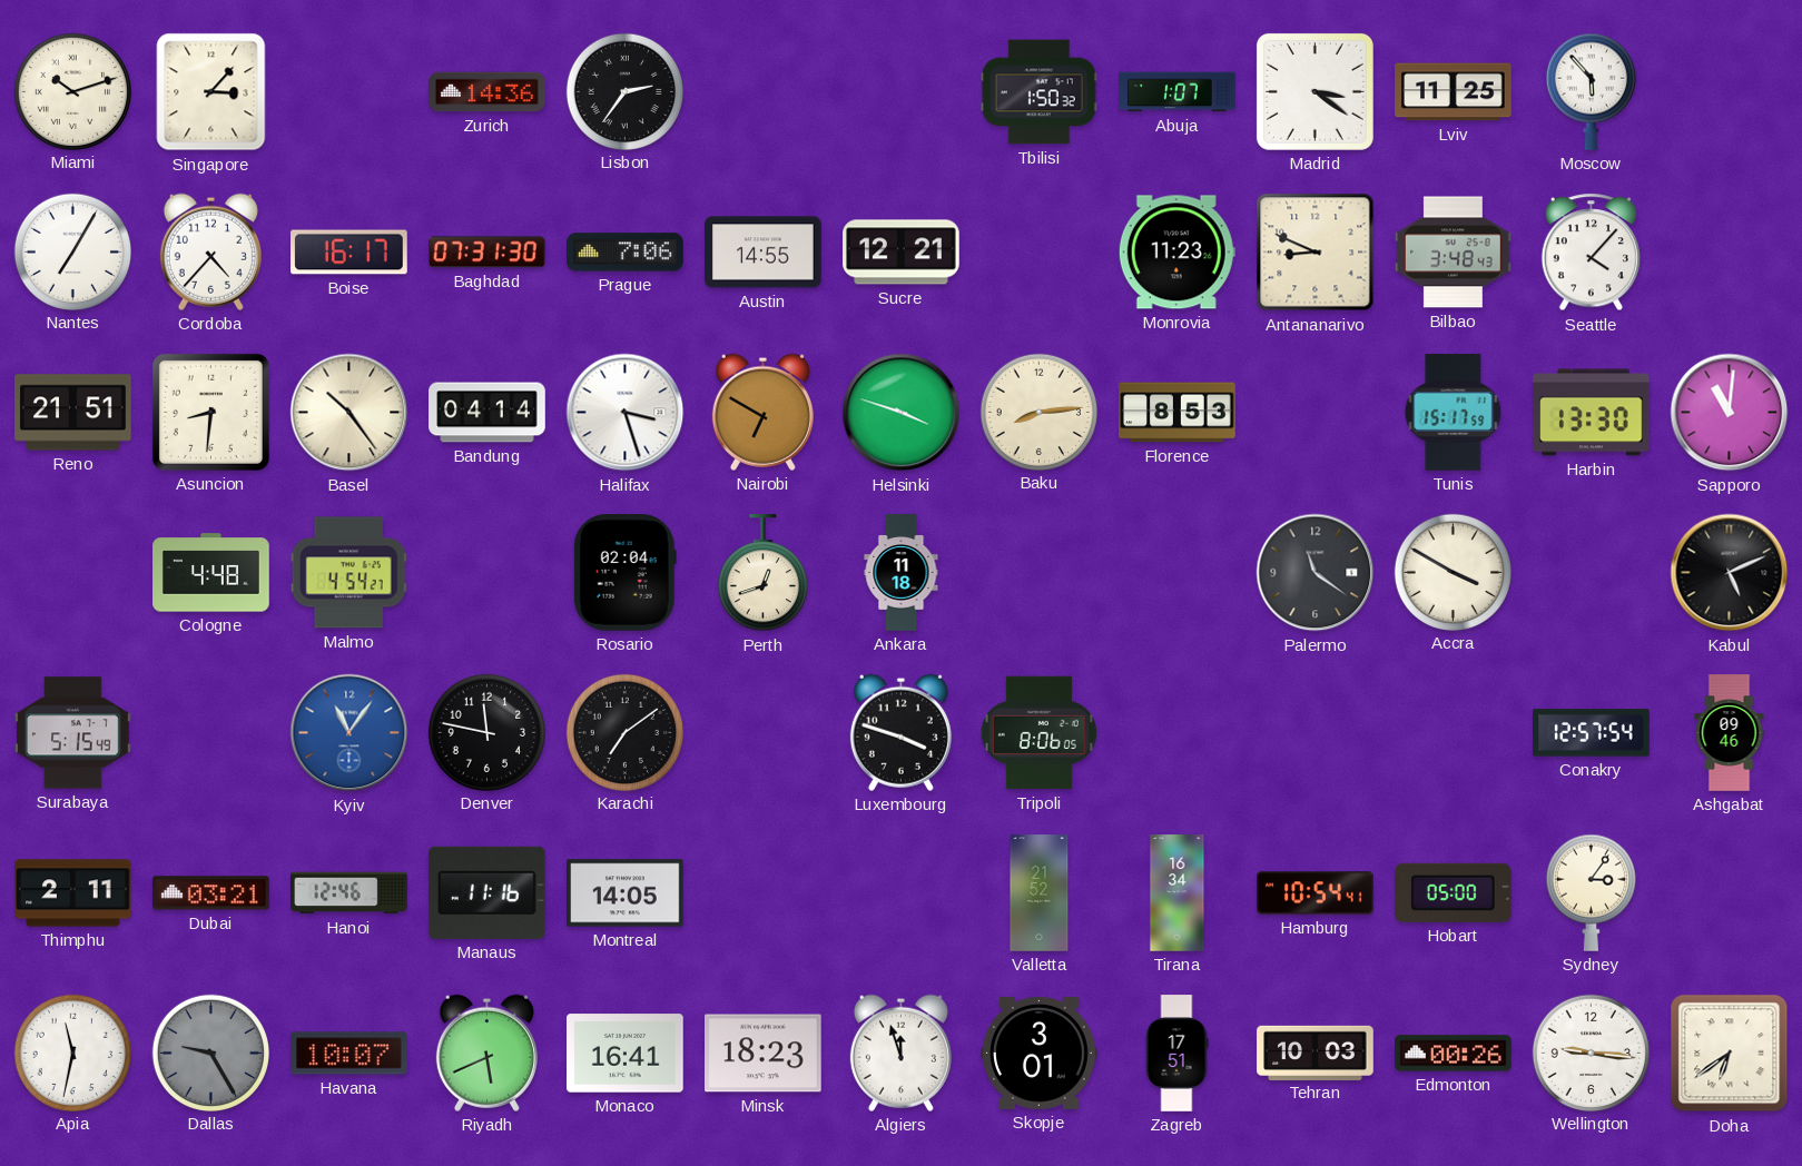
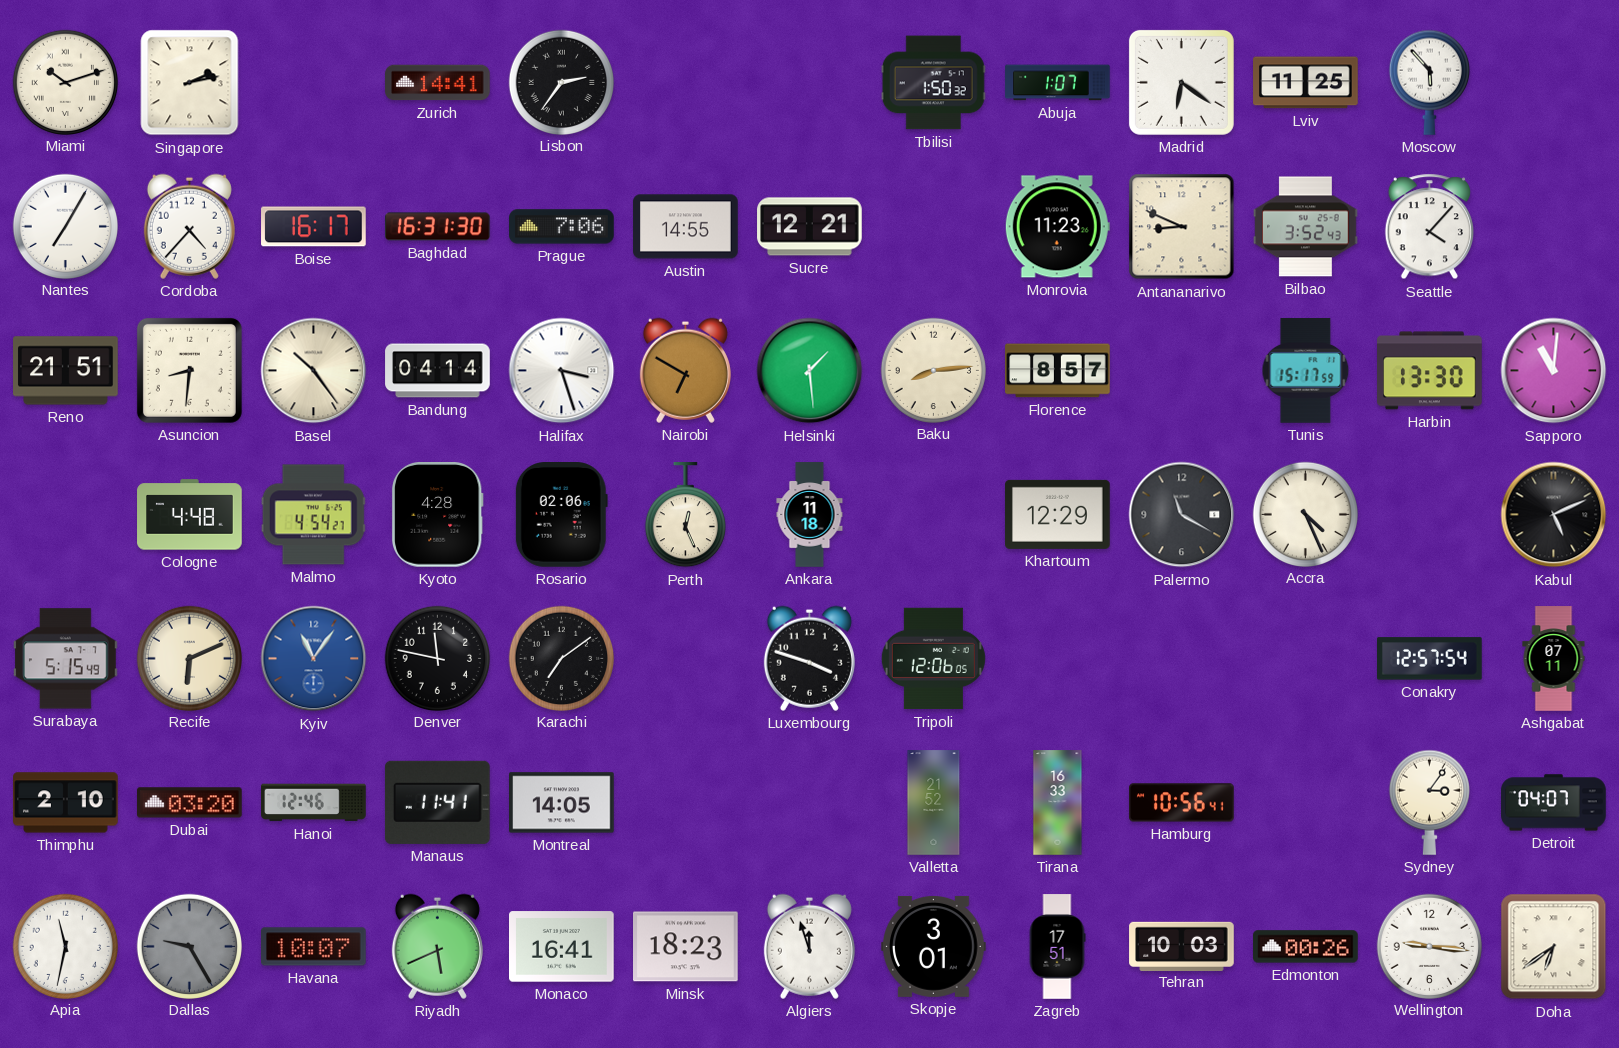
Singapore: 3:07 -> 2:13
Zurich: 14:36 -> 14:41
Madrid: 3:21 -> 6:21
Baghdad: 07:31 -> 16:31
Bilbao: 3:48 -> 3:52
Helsinki: 3:48 -> 1:29
Florence: 8:53 -> 8:57
Kyoto: none -> 4:28
Rosario: 02:04 -> 02:06
Perth: 12:42 -> 12:26
Khartoum: none -> 12:29
Palermo: 11:21 -> 11:20
Accra: 3:50 -> 4:26
Recife: none -> 6:11
Tripoli: 8:06 -> 12:06
Ashgabat: 09:46 -> 07:11
Thimphu: 2:11 -> 2:10
Dubai: 03:21 -> 03:20
Manaus: 11:16 -> 11:41
Tirana: 16:34 -> 16:33
Hamburg: 10:54 -> 10:56
Hobart: 05:00 -> none
Detroit: none -> 04:07
